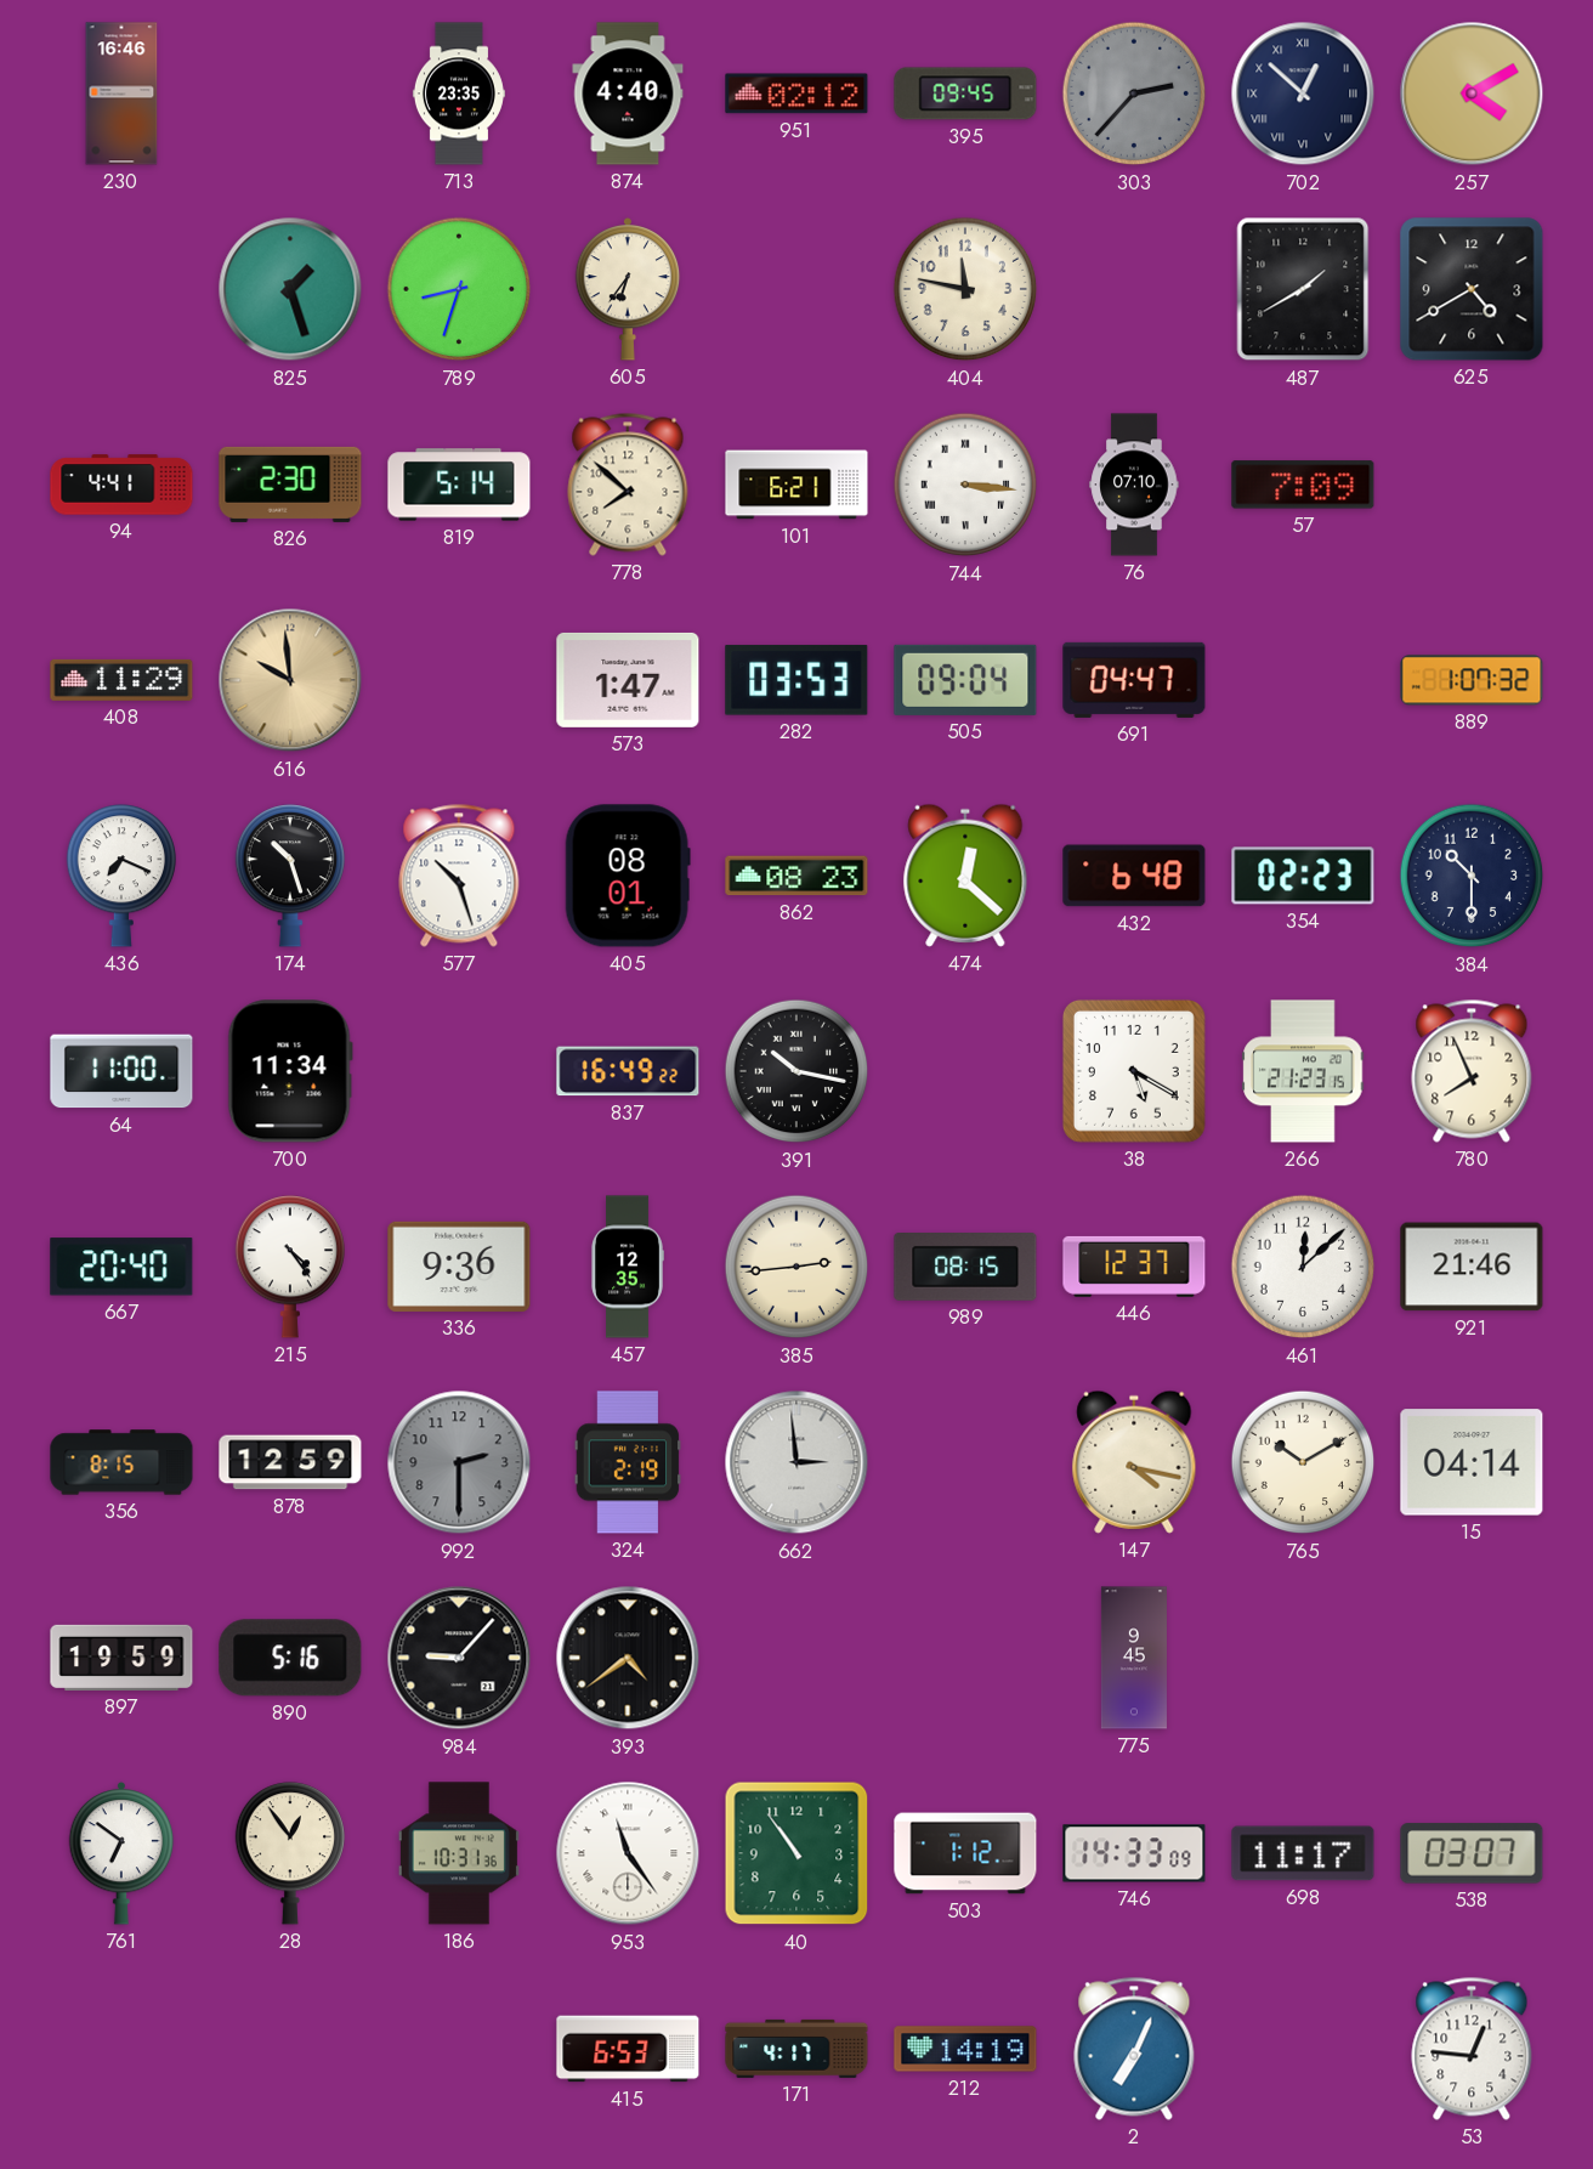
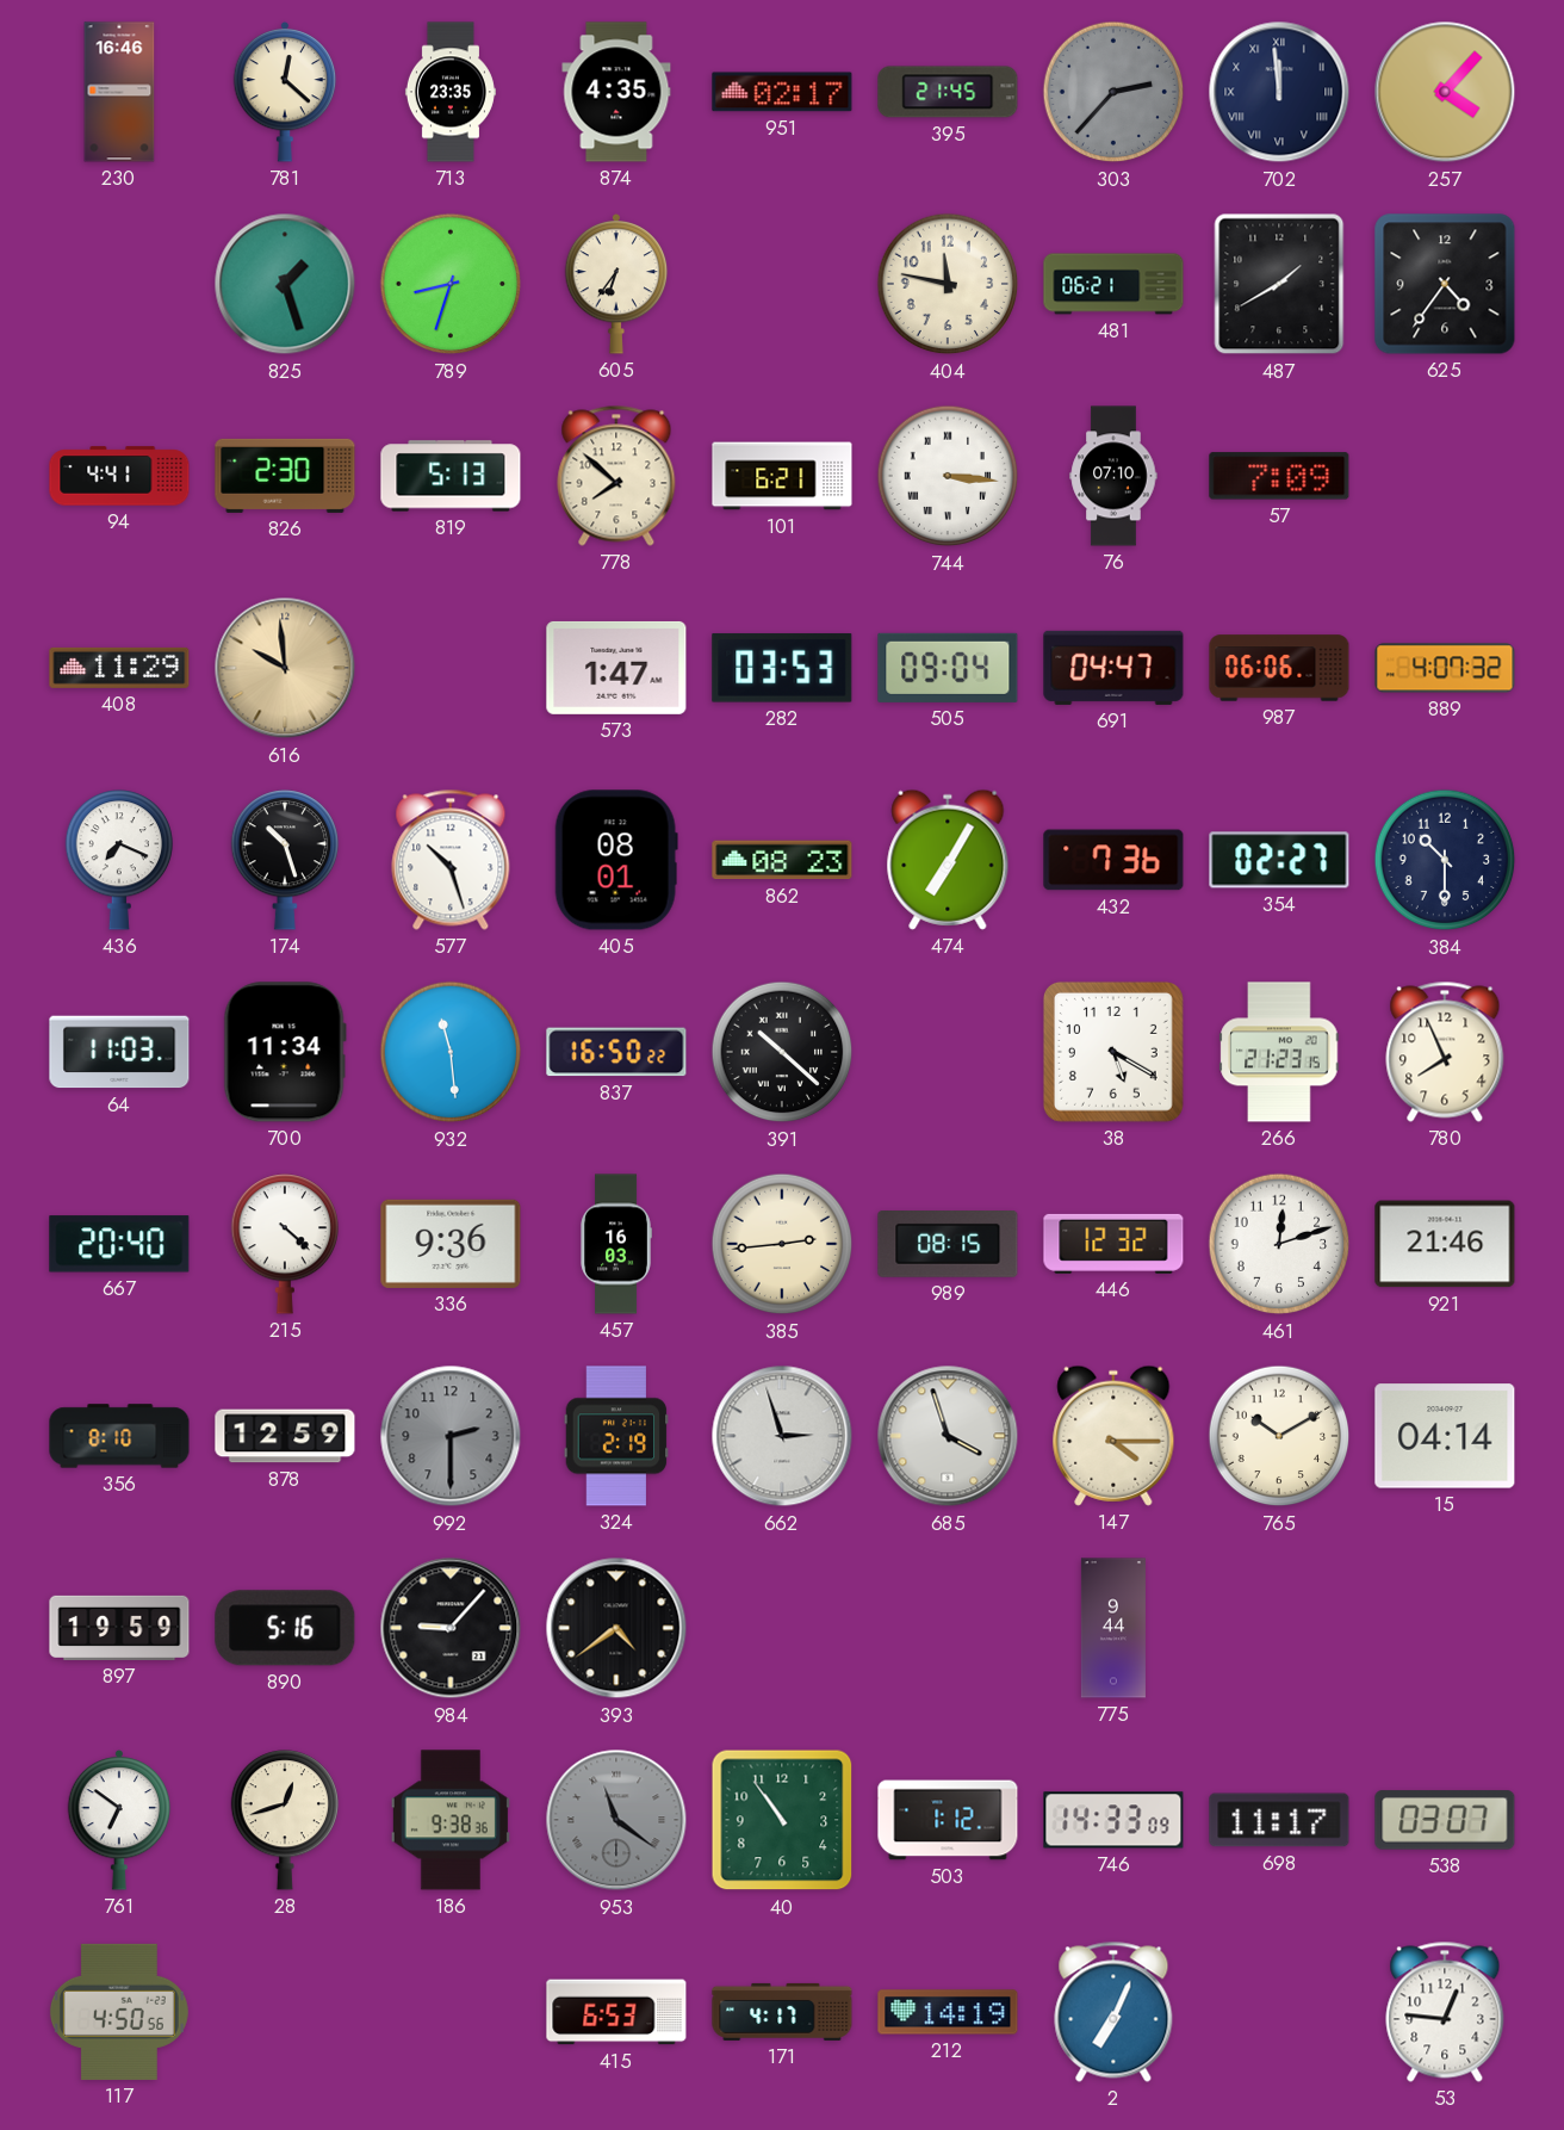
781: none -> 12:22
874: 4:40 -> 4:35
951: 02:12 -> 02:17
395: 09:45 -> 21:45
702: 12:52 -> 11:59
257: 4:10 -> 4:07
481: none -> 06:21
625: 4:40 -> 4:36
819: 5:14 -> 5:13
987: none -> 06:06
889: 1:07 -> 4:07
474: 12:22 -> 7:05
432: 6:48 -> 7:36
354: 02:23 -> 02:27
64: 11:00 -> 11:03
932: none -> 11:29
837: 16:49 -> 16:50
391: 10:17 -> 10:22
215: 4:24 -> 4:22
457: 12:35 -> 16:03
446: 12:37 -> 12:32
461: 12:08 -> 12:12
356: 8:15 -> 8:10
662: 2:59 -> 2:57
685: none -> 3:57
147: 4:17 -> 4:15
775: 9:45 -> 9:44
28: 12:54 -> 12:42
186: 10:31 -> 9:38
953: 11:24 -> 11:21
953 dial: white -> grey
117: none -> 4:50
